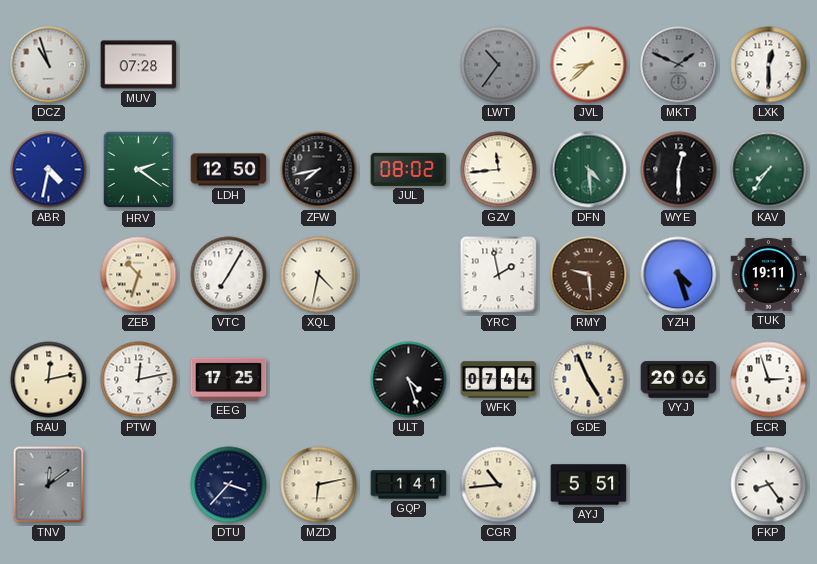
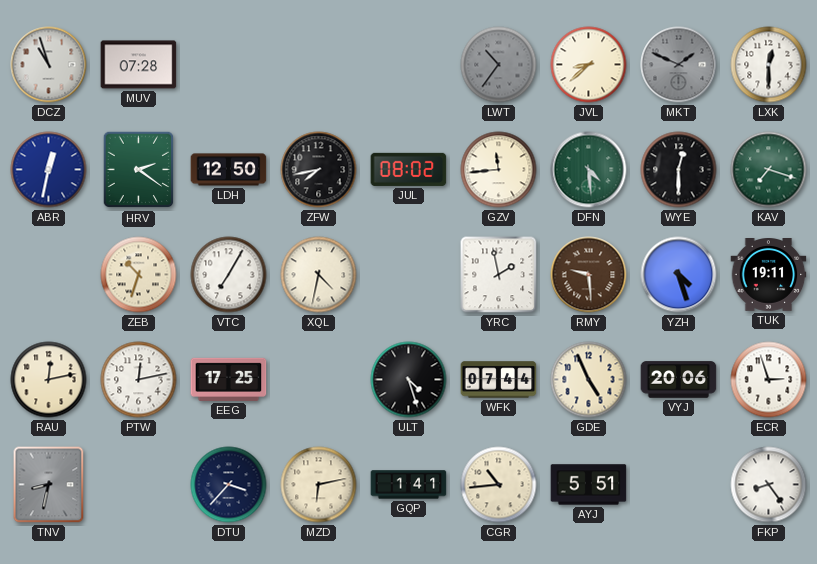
ABR: 4:32 -> 12:32
KAV: 7:36 -> 7:18
TNV: 12:09 -> 8:32
